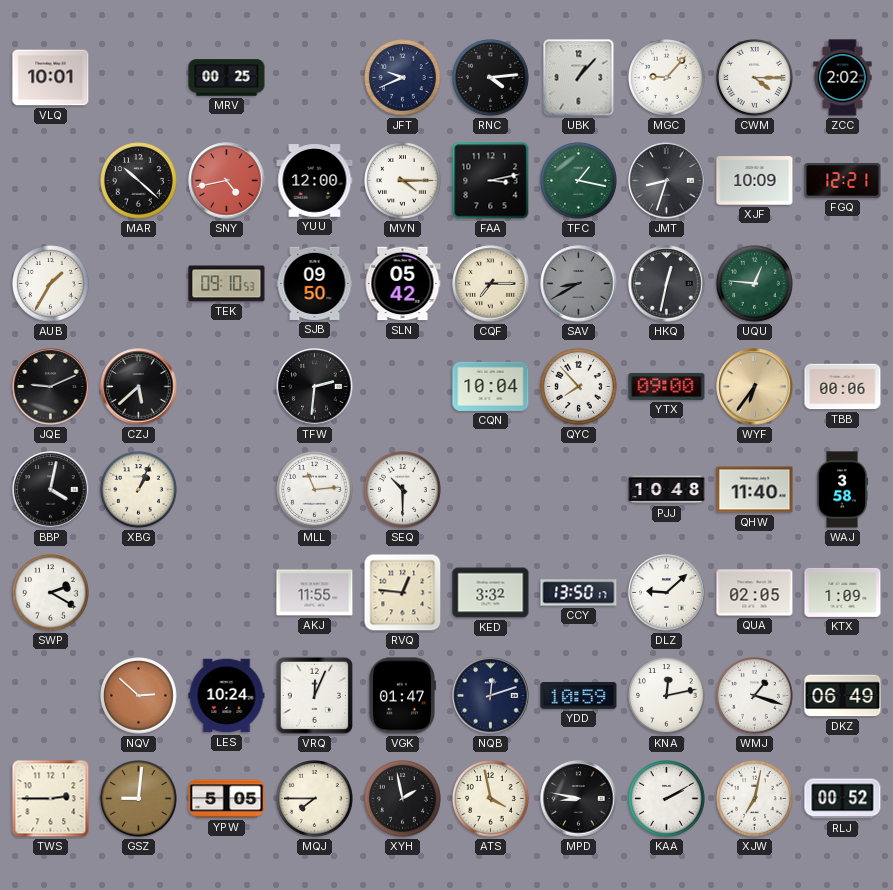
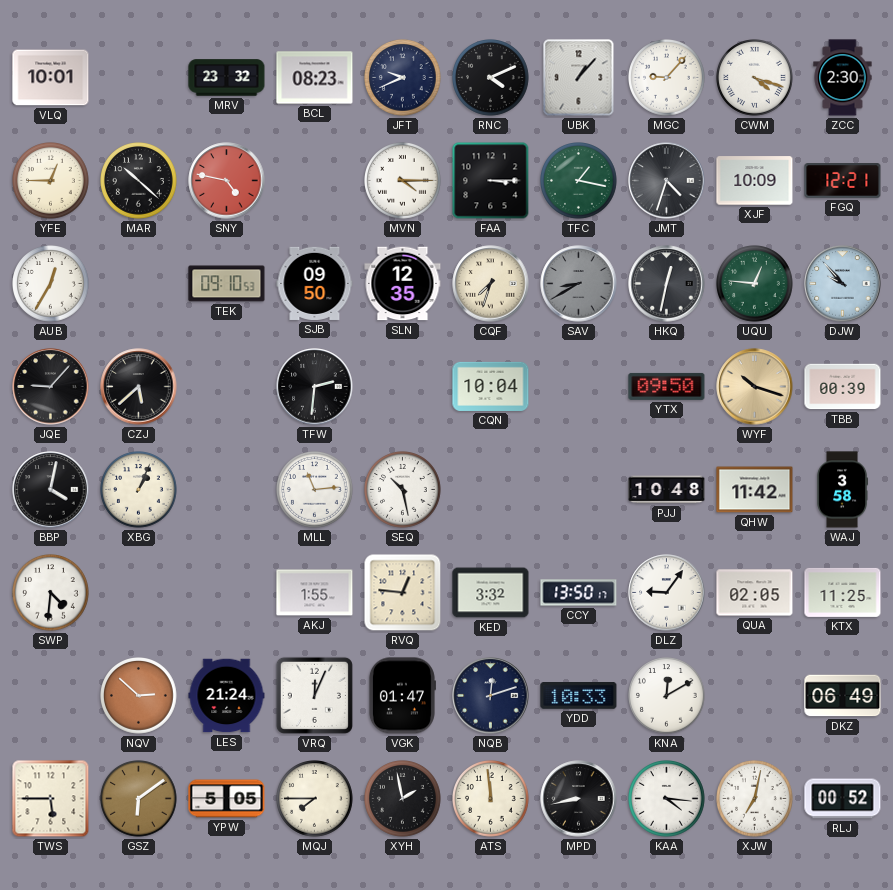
MRV: 00:25 -> 23:32
BCL: none -> 08:23
RNC: 4:14 -> 4:11
CWM: 4:15 -> 4:18
ZCC: 2:02 -> 2:30
YFE: none -> 12:45
SNY: 4:43 -> 4:47
YUU: 12:00 -> none
FAA: 3:13 -> 3:15
JMT: 8:33 -> 4:33
AUB: 1:35 -> 12:35
SLN: 05:42 -> 12:35
CQF: 7:15 -> 7:33
DJW: none -> 9:53
JQE: 9:11 -> 9:07
QYC: 7:53 -> none
YTX: 09:00 -> 09:50
WYF: 6:36 -> 10:18
TBB: 00:06 -> 00:39
SEQ: 10:30 -> 10:28
QHW: 11:40 -> 11:42
SWP: 2:20 -> 4:31
AKJ: 11:55 -> 1:55
DLZ: 9:08 -> 9:06
KTX: 1:09 -> 11:25
LES: 10:24 -> 21:24
YDD: 10:59 -> 10:33
KNA: 12:13 -> 12:10
WMJ: 1:18 -> none
TWS: 2:45 -> 5:45
GSZ: 9:01 -> 6:09
ATS: 3:58 -> 11:59
MPD: 8:47 -> 8:43
KAA: 2:10 -> 4:16
